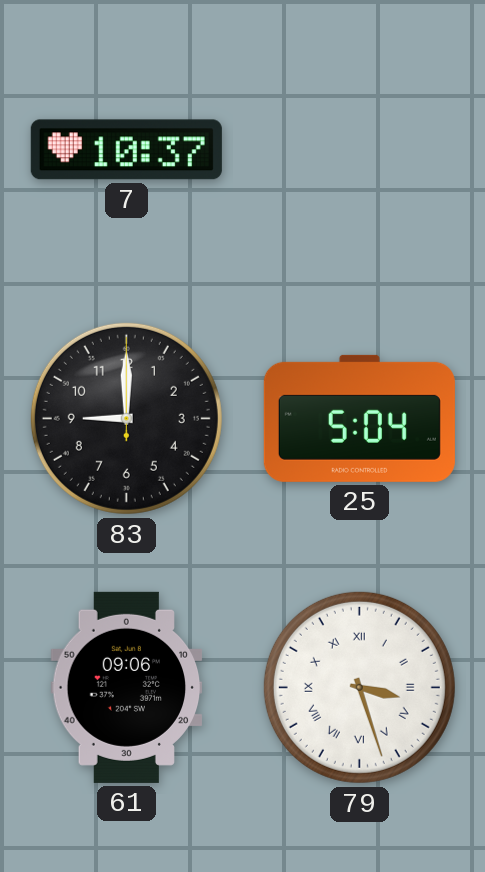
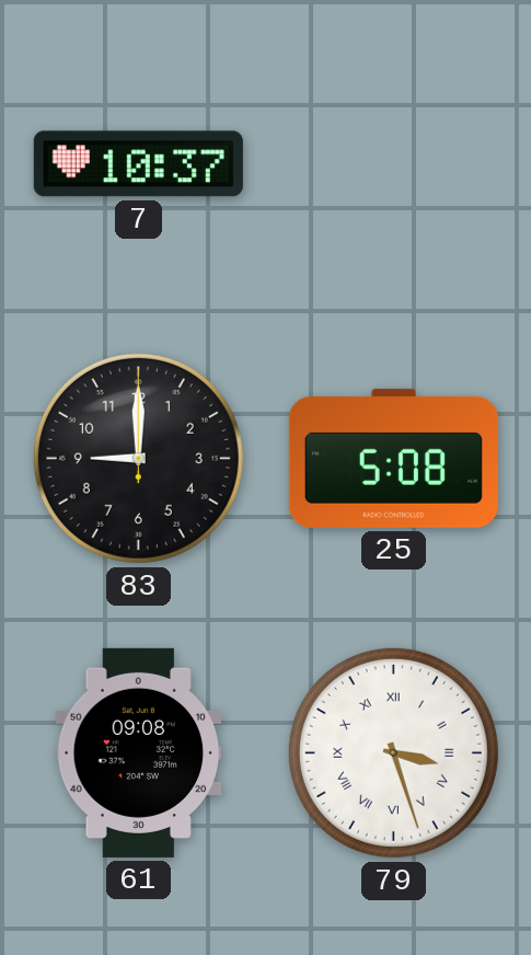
25: 5:04 -> 5:08
61: 09:06 -> 09:08
